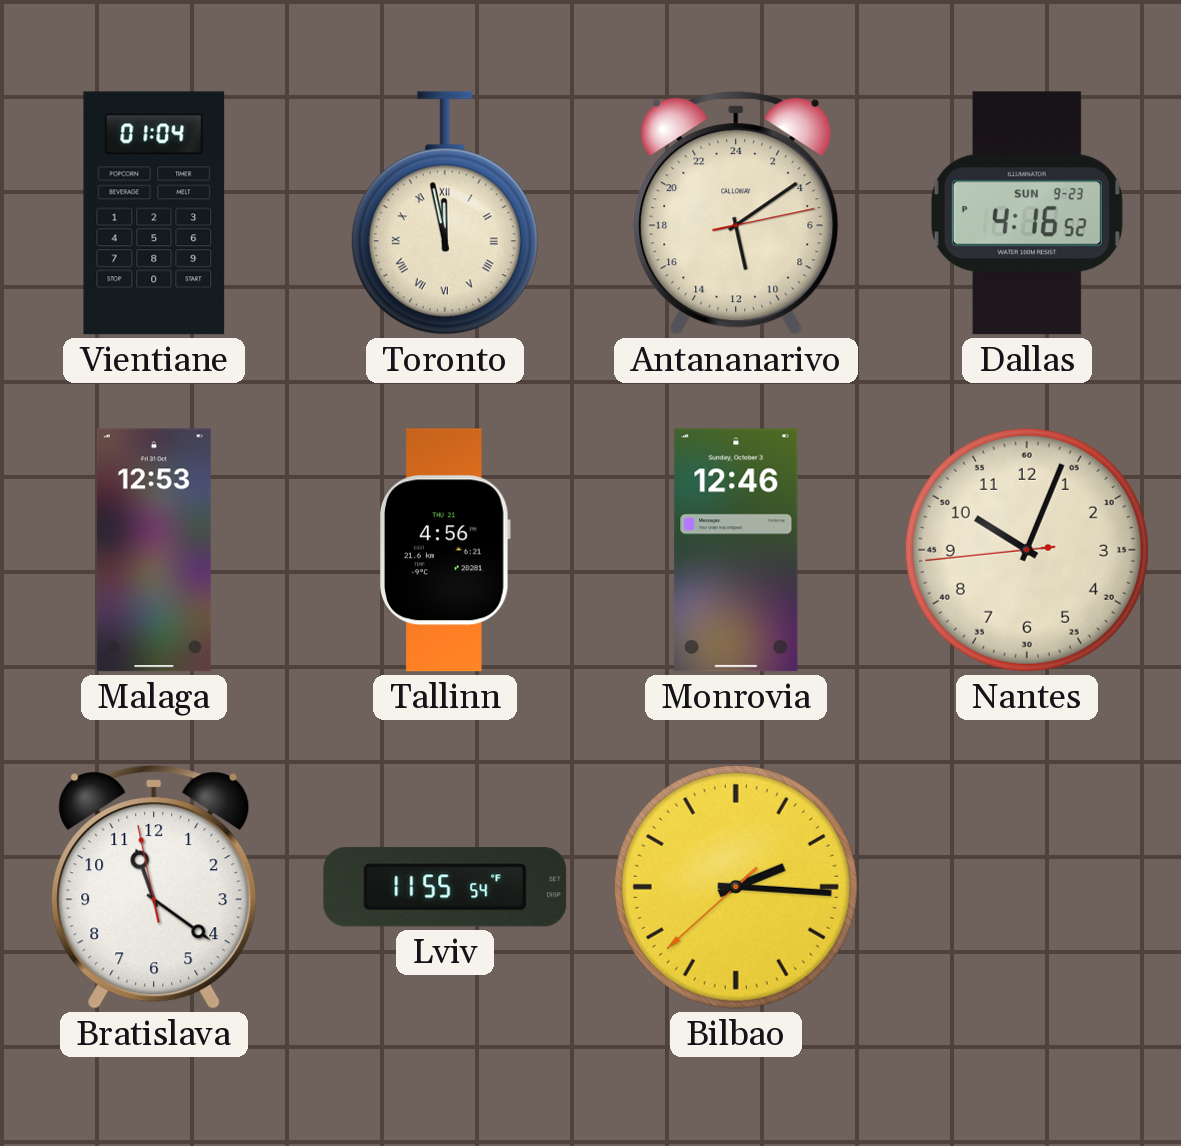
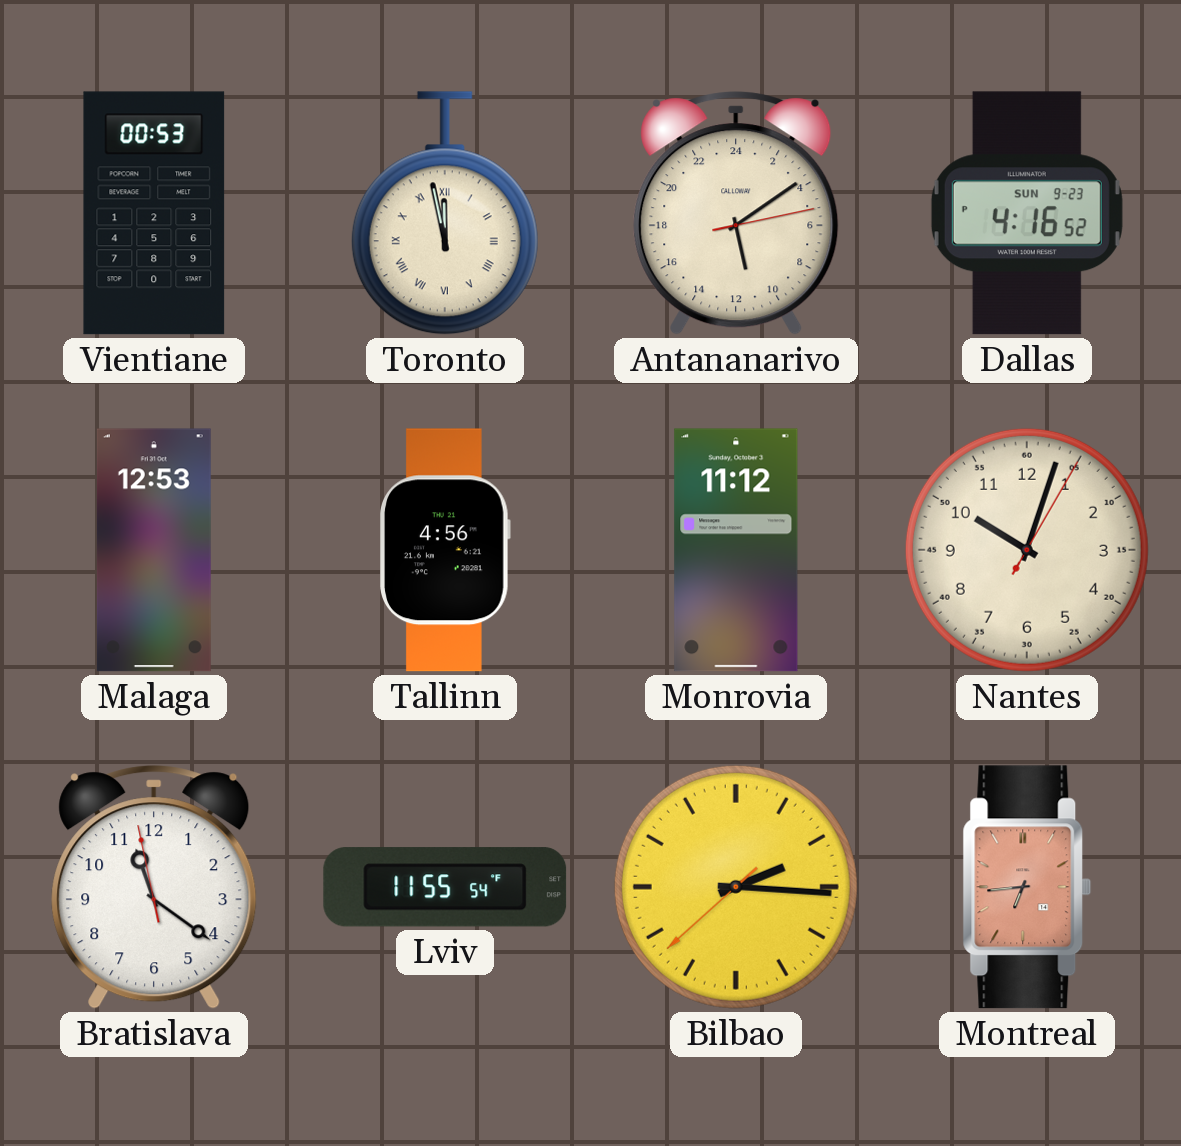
Vientiane: 01:04 -> 00:53
Monrovia: 12:46 -> 11:12
Nantes: 10:03:44 -> 10:03:05
Montreal: none -> 6:44
